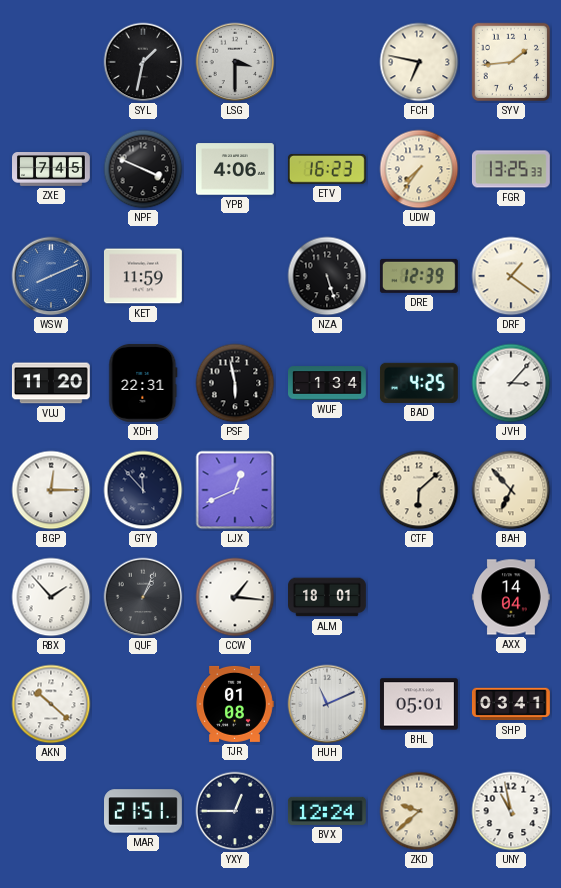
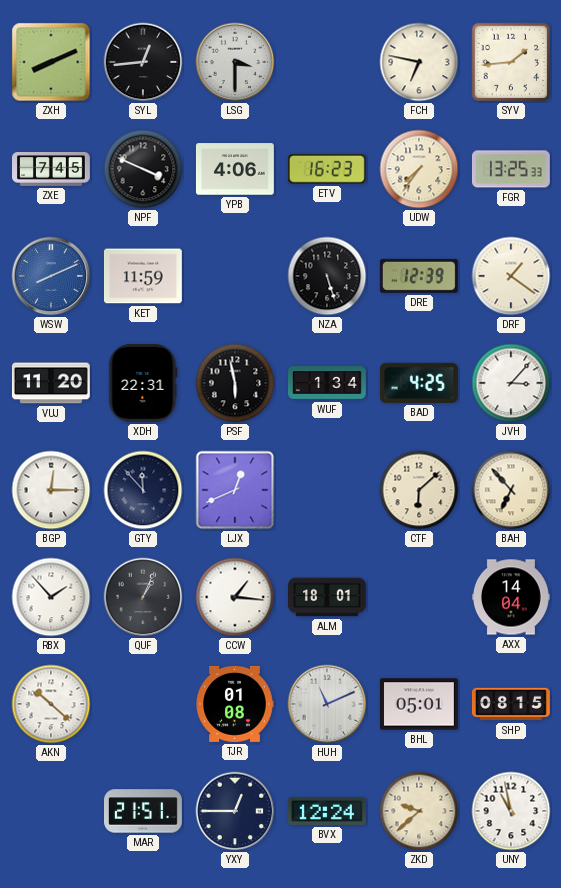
ZXH: none -> 8:11
SYL: 1:32 -> 12:44
SHP: 03:41 -> 08:15
